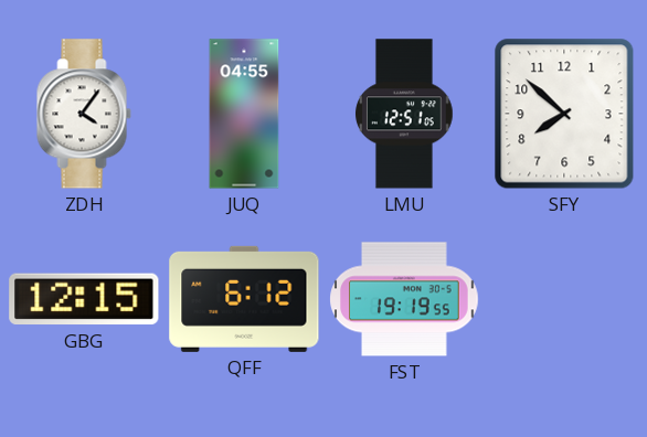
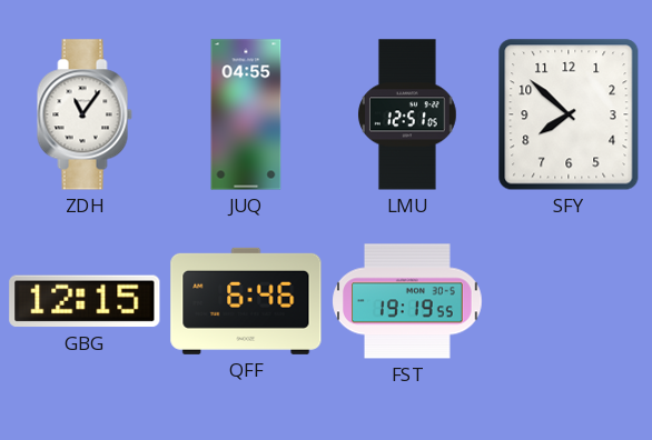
ZDH: 4:06 -> 11:06
QFF: 6:12 -> 6:46
